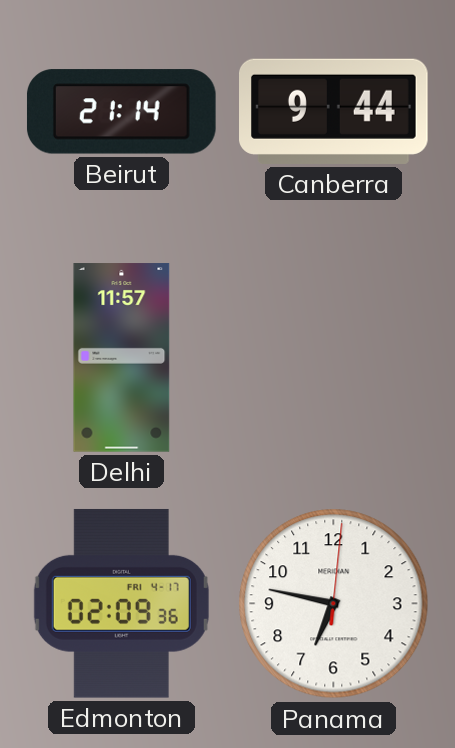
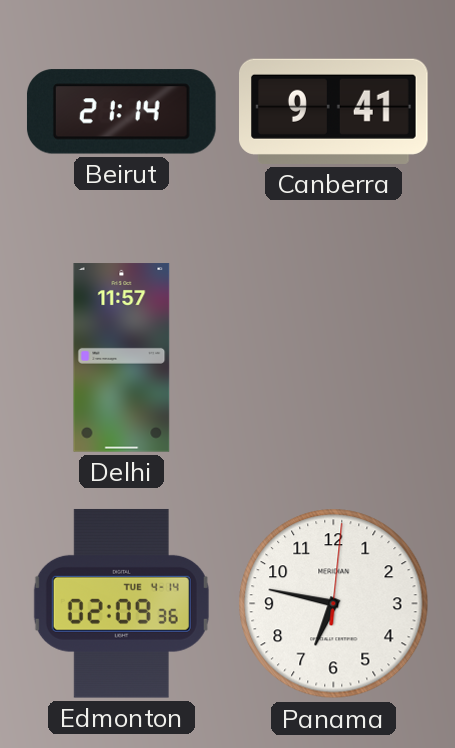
Canberra: 9:44 -> 9:41
Edmonton date: FRI 4-17 -> TUE 4-14
